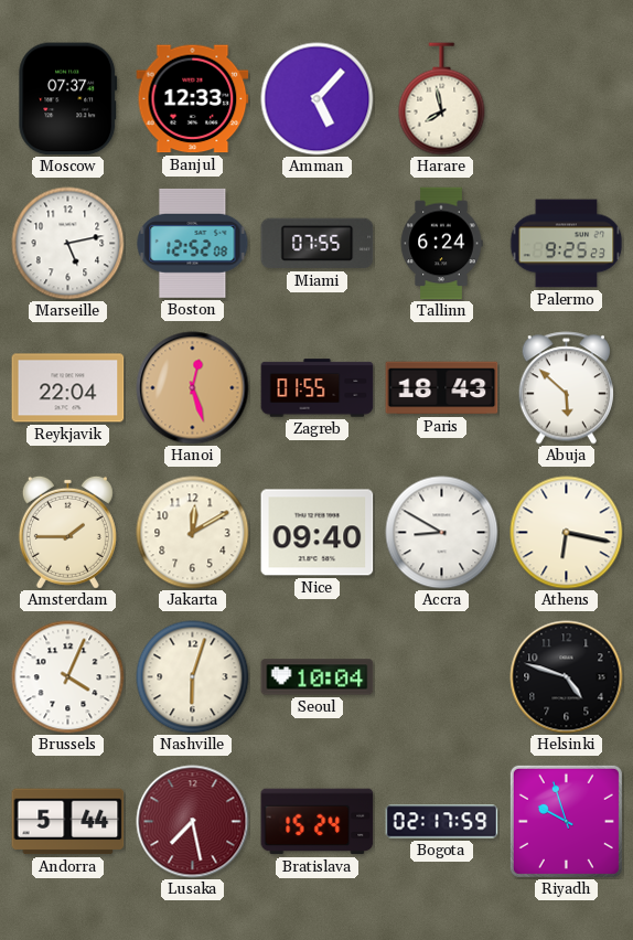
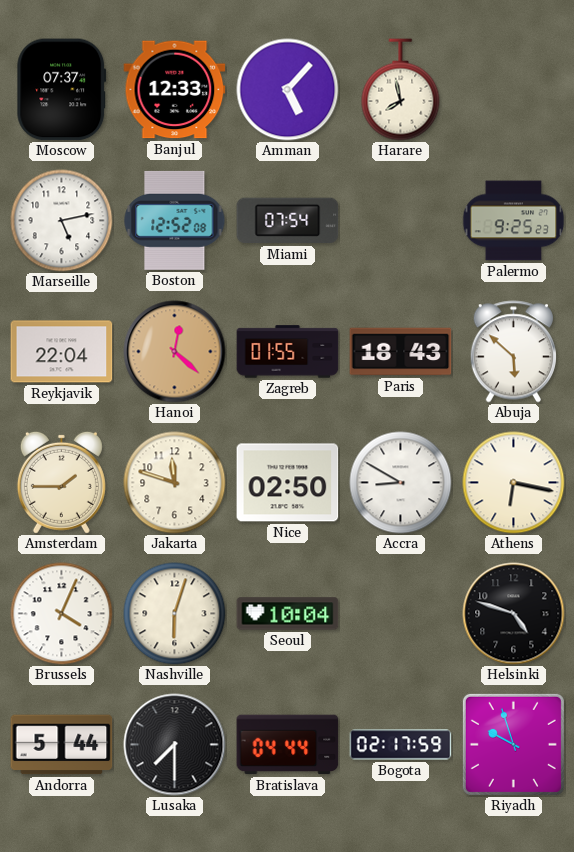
Miami: 07:55 -> 07:54
Tallinn: 6:24 -> none
Hanoi: 12:27 -> 12:22
Jakarta: 12:10 -> 11:48
Nice: 09:40 -> 02:50
Lusaka: 7:28 -> 7:30
Lusaka dial: burgundy -> black
Bratislava: 15:24 -> 04:44
